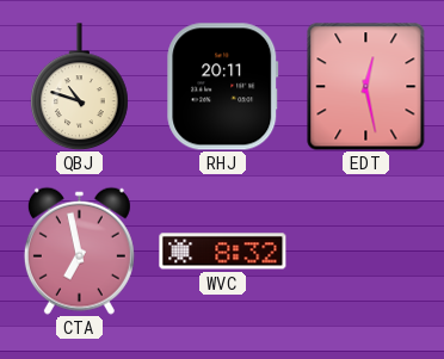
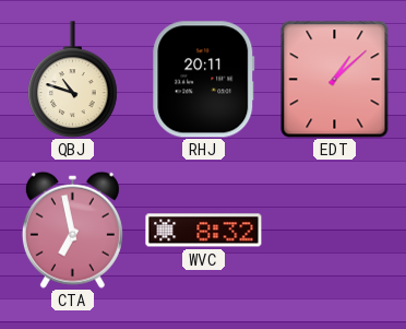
EDT: 12:28 -> 1:08
